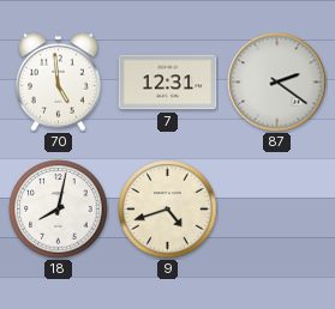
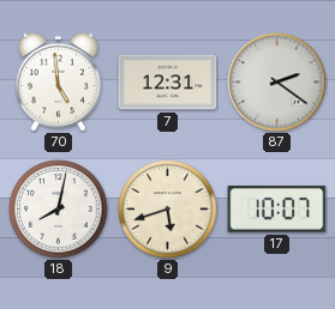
9: 4:42 -> 5:42
17: none -> 10:07
